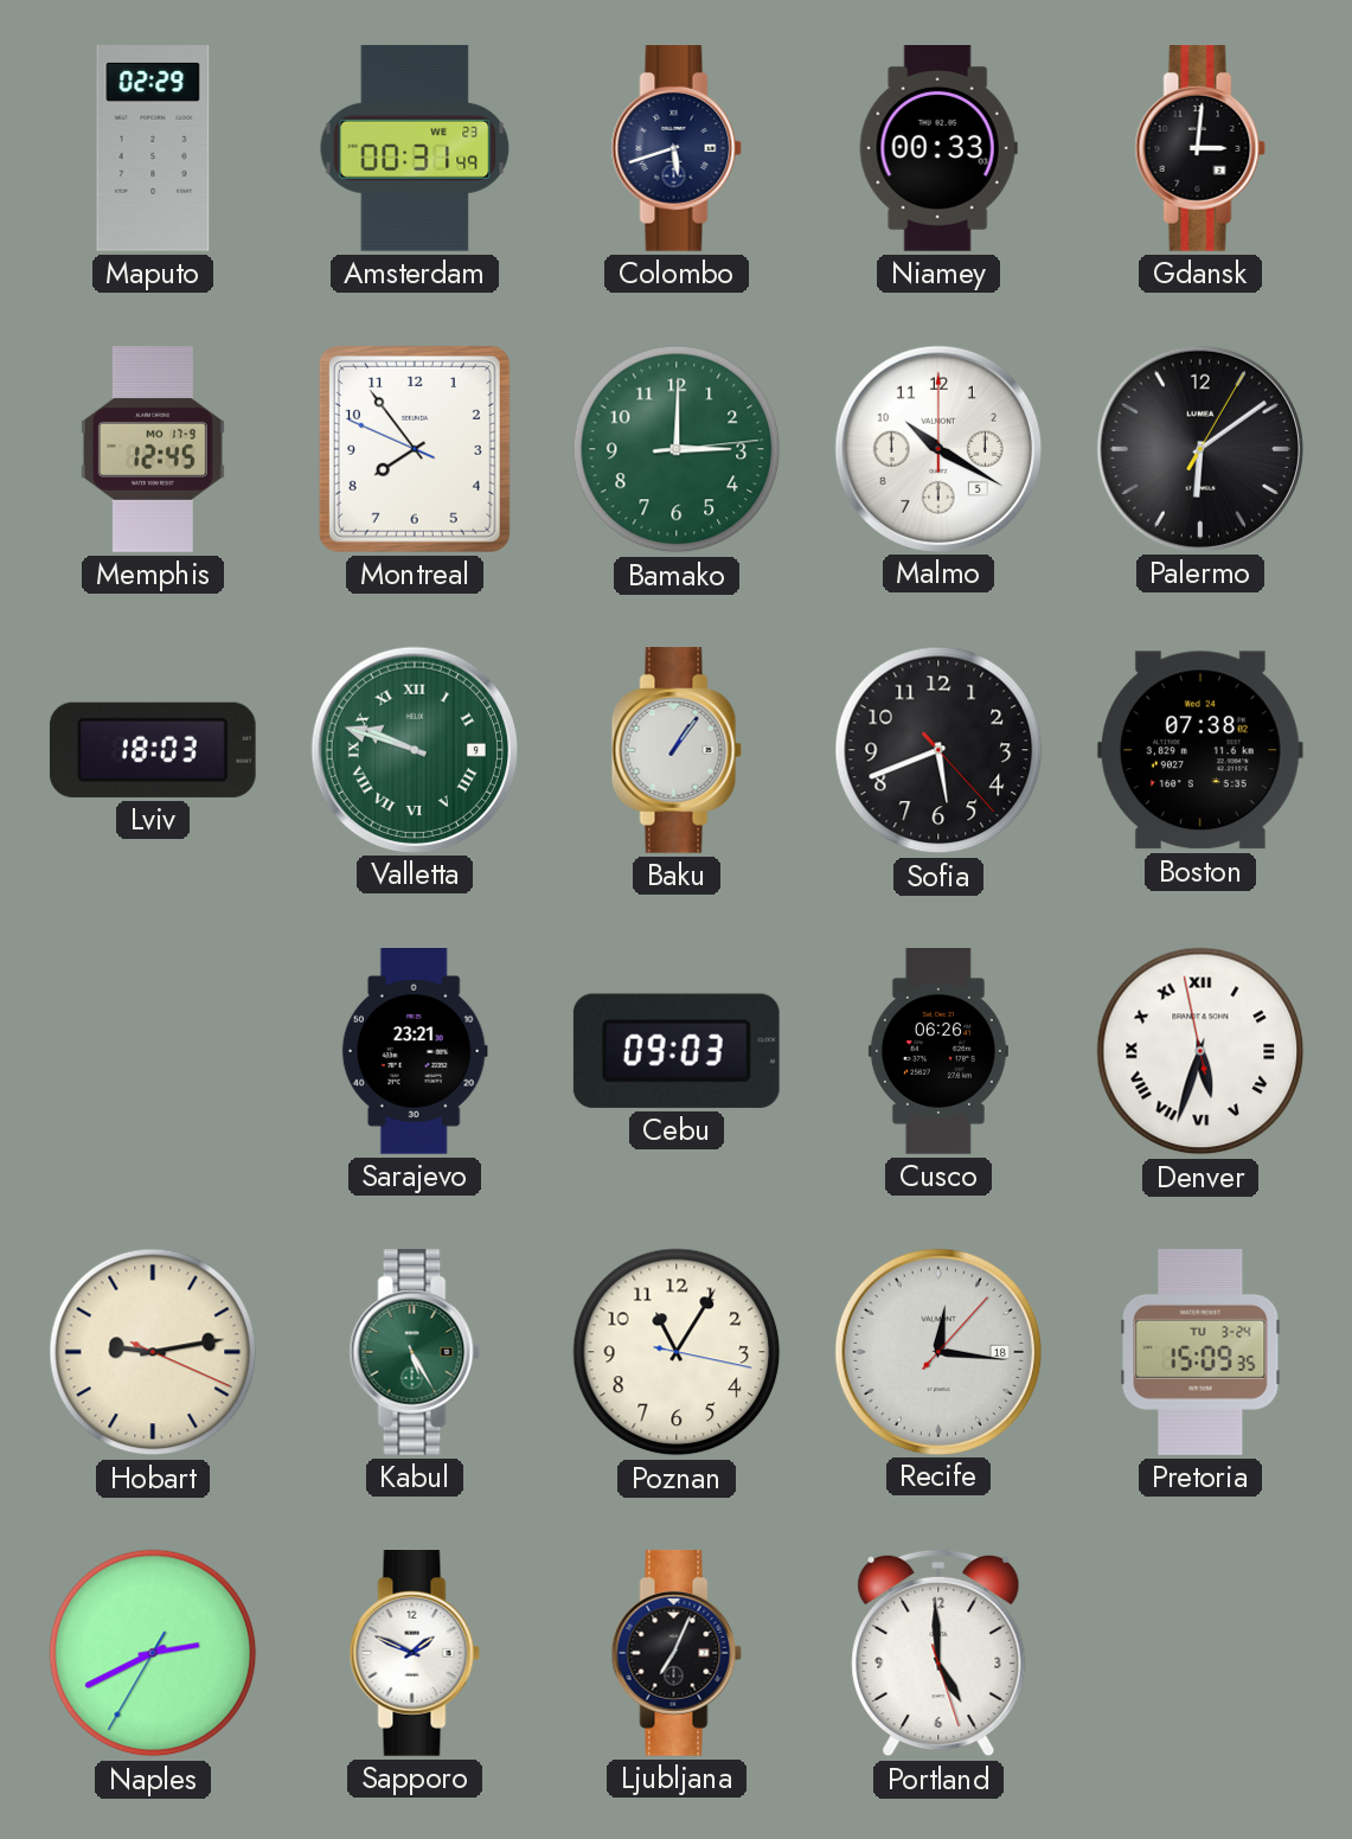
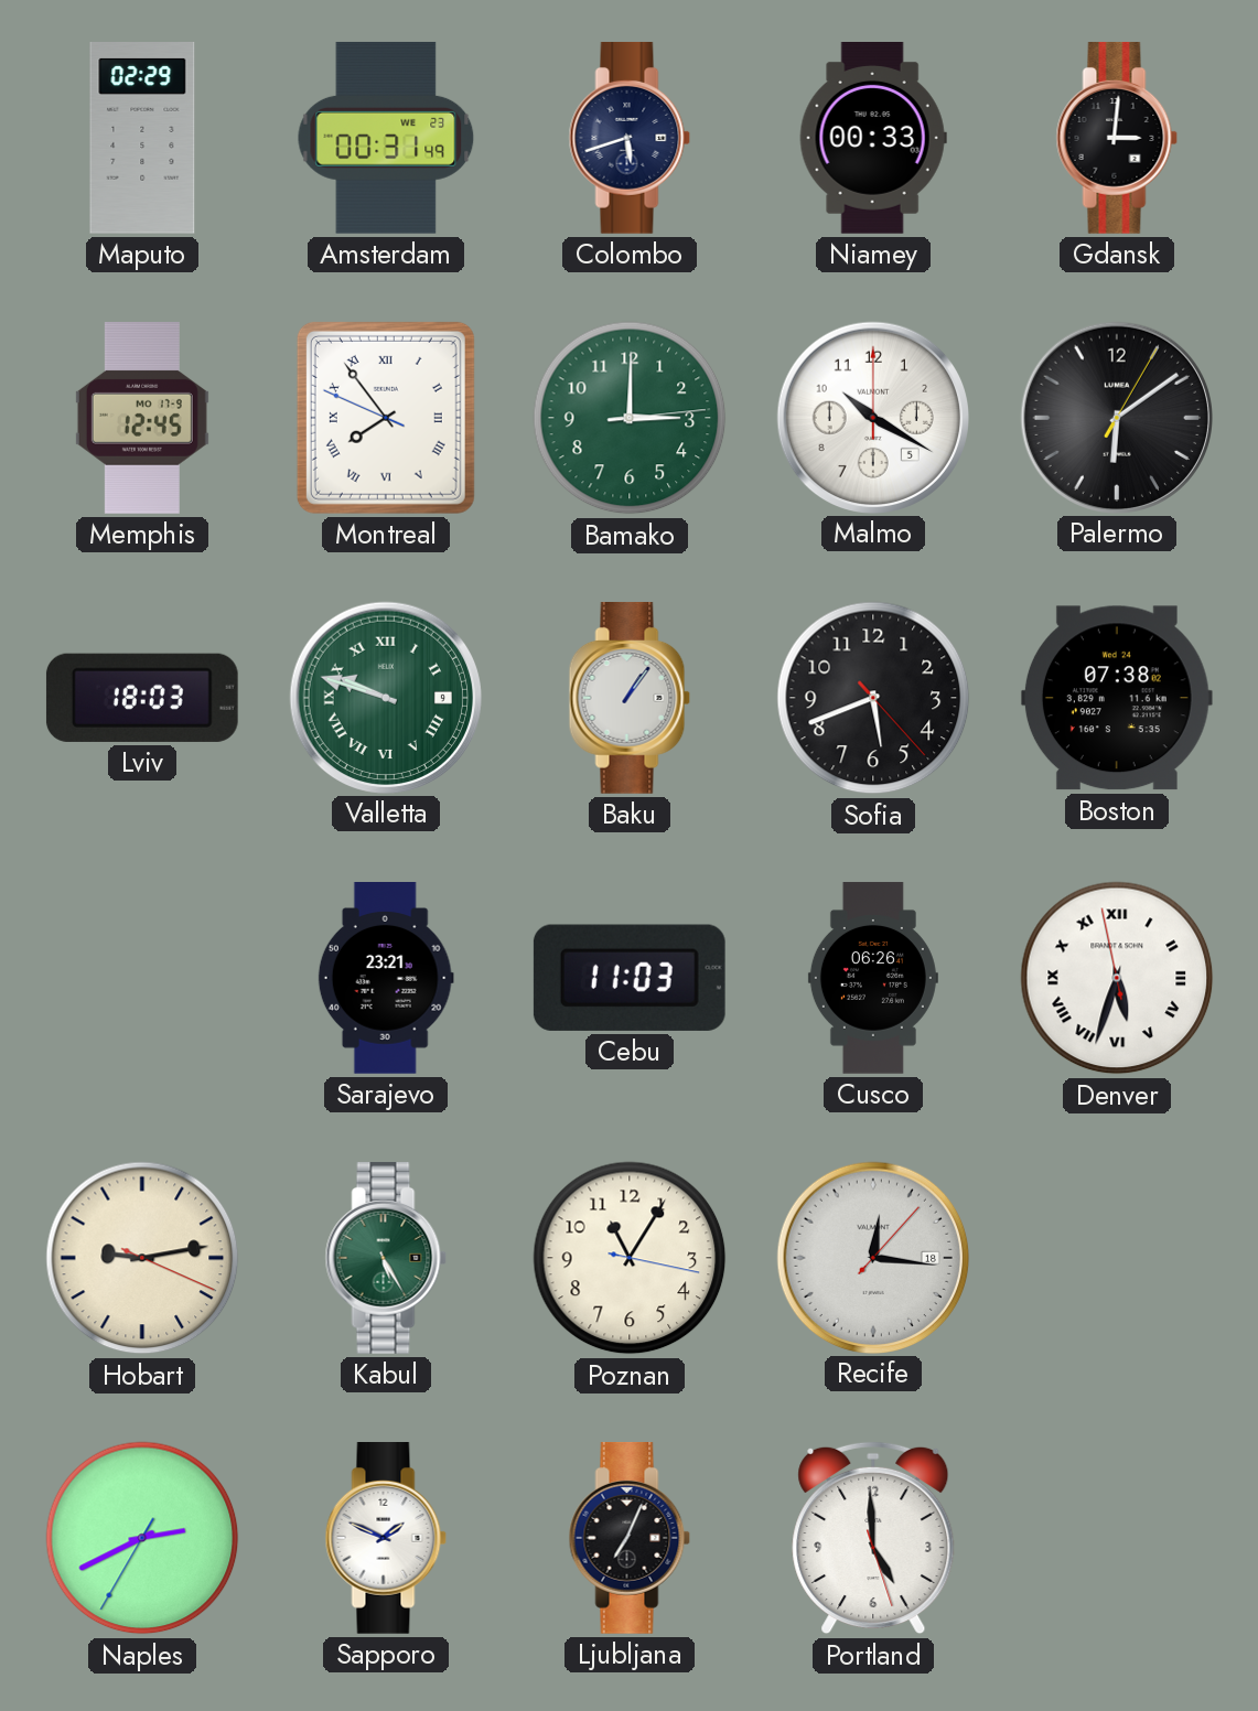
Montreal numerals: Arabic -> Roman
Cebu: 09:03 -> 11:03
Pretoria: 15:09 -> none
